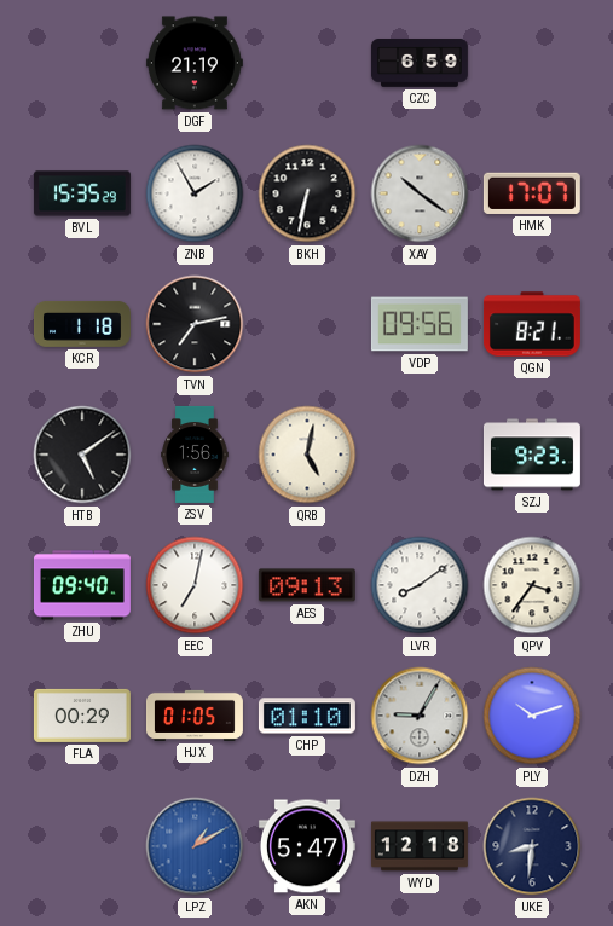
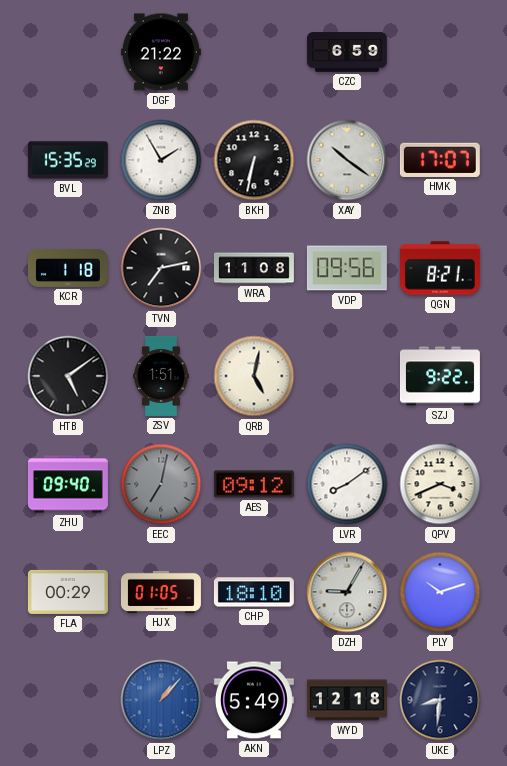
DGF: 21:19 -> 21:22
WRA: none -> 11:08
ZSV: 1:56 -> 1:51
SZJ: 9:23 -> 9:22
EEC dial: white -> grey
AES: 09:13 -> 09:12
QPV: 3:36 -> 3:41
CHP: 01:10 -> 18:10
LPZ: 1:10 -> 1:07
AKN: 5:47 -> 5:49
